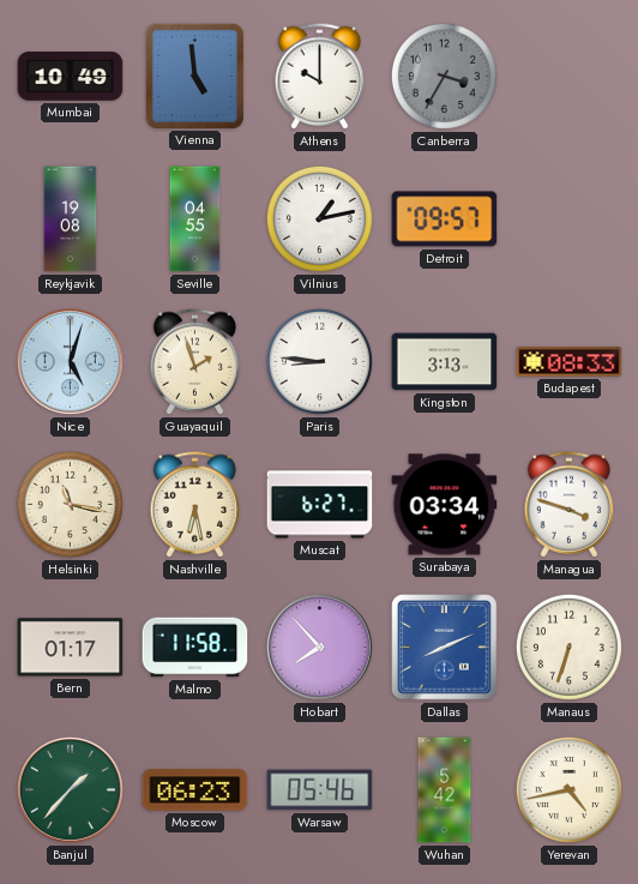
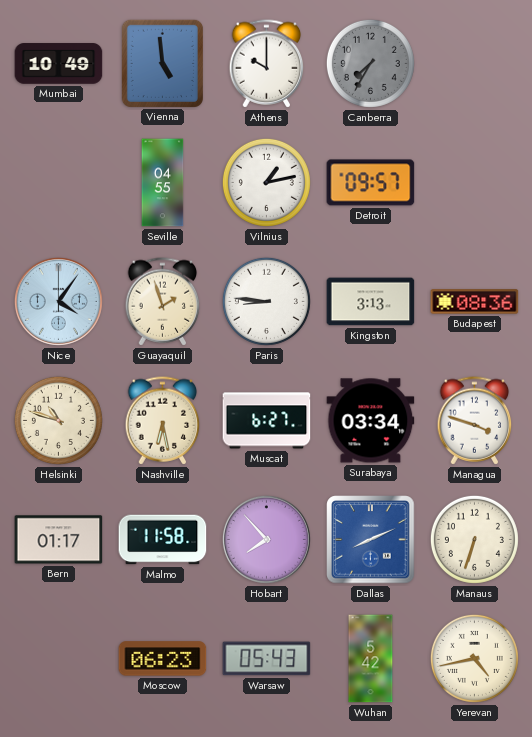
Canberra: 3:35 -> 7:35
Reykjavik: 19:08 -> none
Nice: 5:03 -> 4:06
Budapest: 08:33 -> 08:36
Helsinki: 11:17 -> 10:48
Banjul: 1:37 -> none
Warsaw: 05:46 -> 05:43
